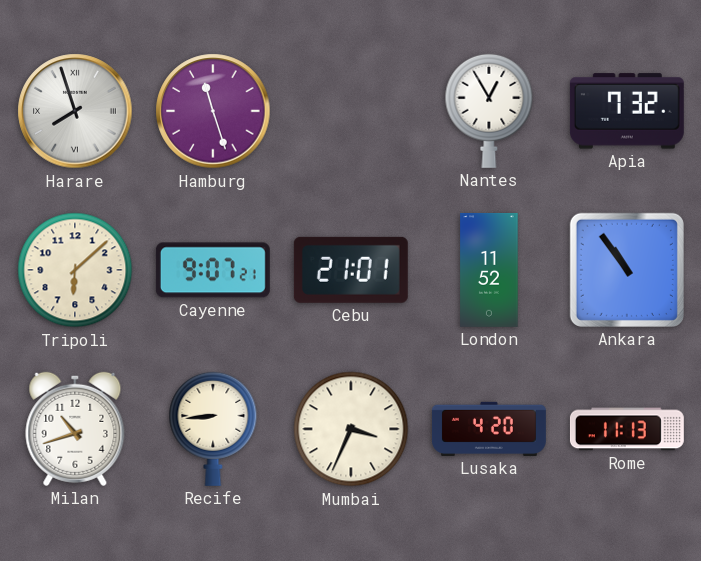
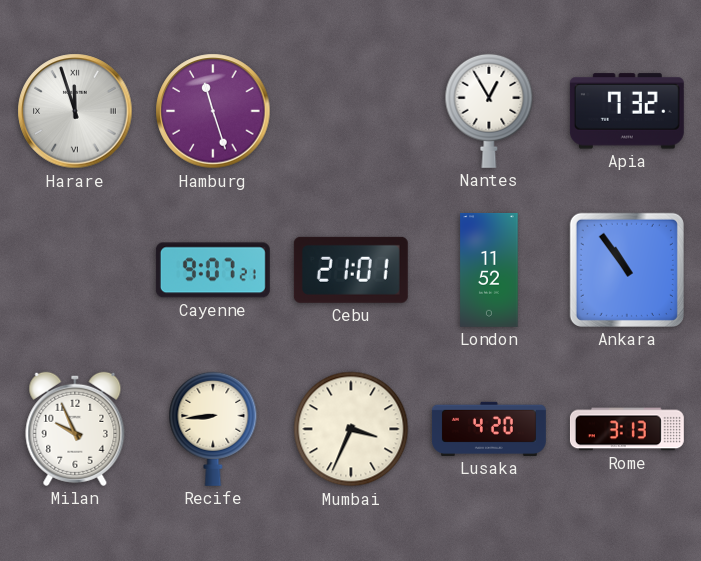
Harare: 7:57 -> 11:57
Tripoli: 6:08 -> none
Milan: 10:42 -> 9:56
Rome: 11:13 -> 3:13
